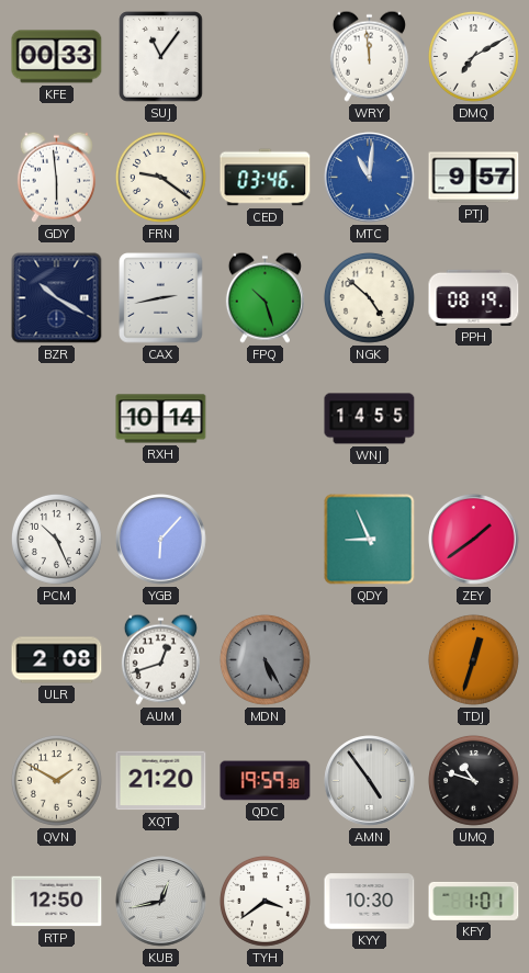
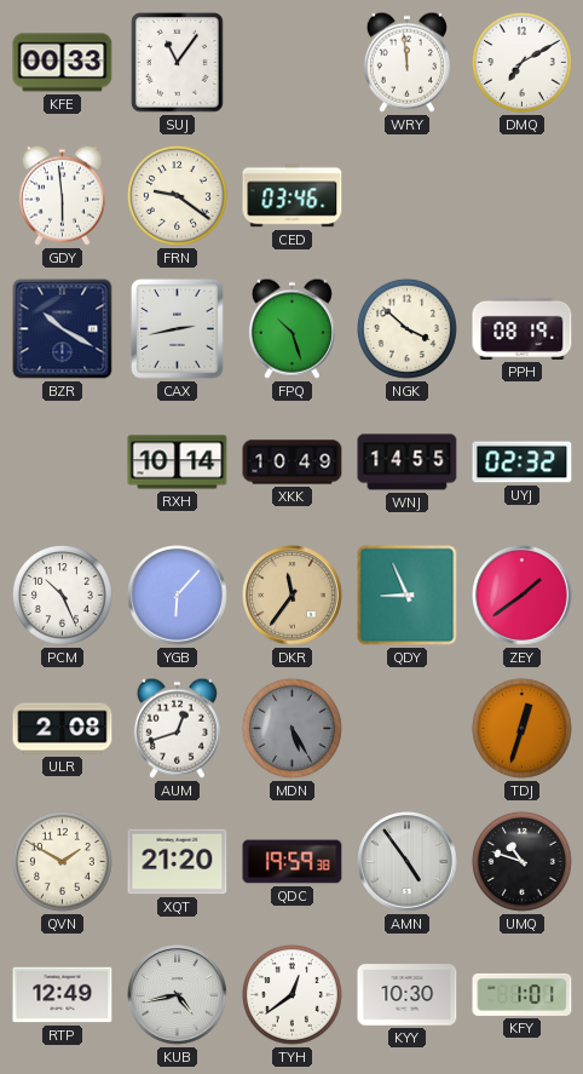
MTC: 11:01 -> none
PTJ: 9:57 -> none
NGK: 4:52 -> 3:52
XKK: none -> 10:49
UYJ: none -> 02:32
DKR: none -> 11:36
RTP: 12:50 -> 12:49
KUB: 12:43 -> 4:43
TYH: 3:39 -> 12:39
